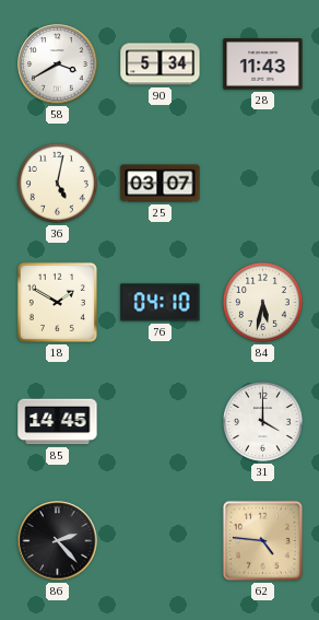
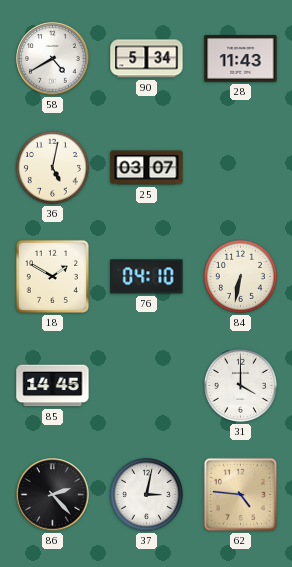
58: 3:40 -> 4:40
84: 5:32 -> 6:32
37: none -> 3:02
